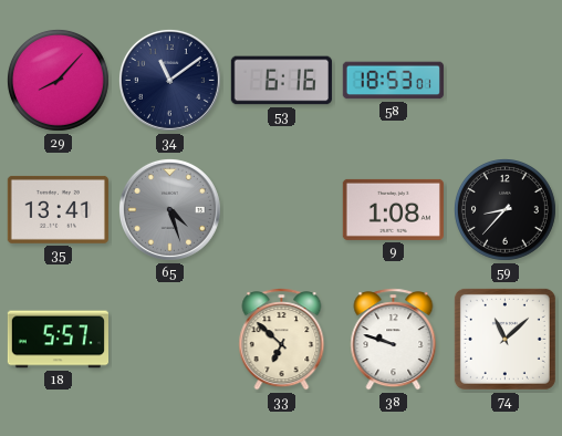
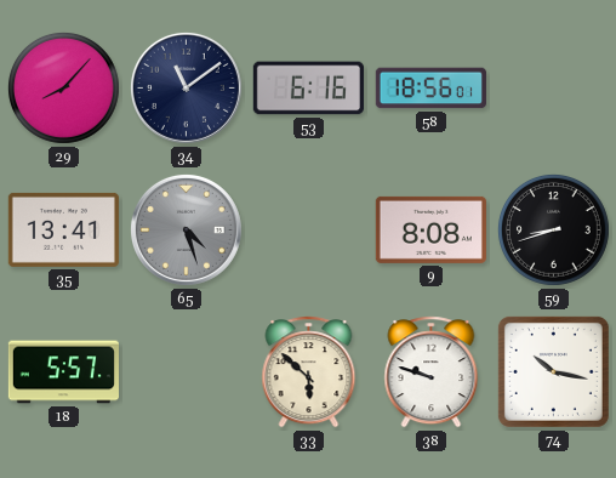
58: 18:53 -> 18:56
9: 1:08 -> 8:08
59: 8:37 -> 8:42
33: 6:52 -> 5:52
74: 11:08 -> 10:17
